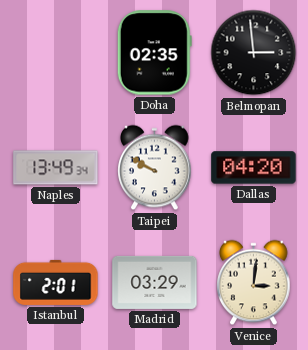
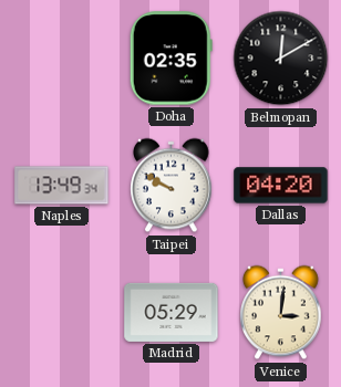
Belmopan: 2:59 -> 12:10
Istanbul: 2:01 -> none
Madrid: 03:29 -> 05:29
